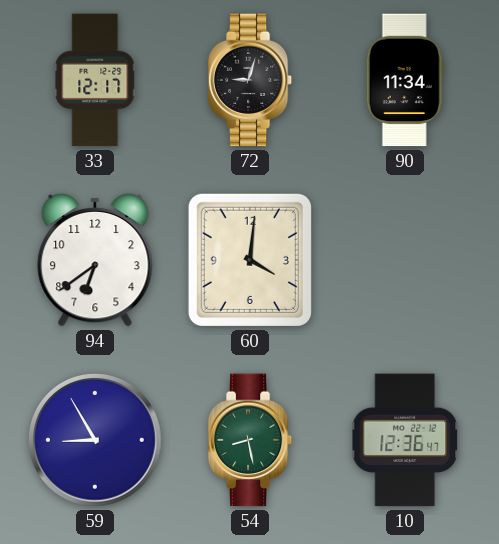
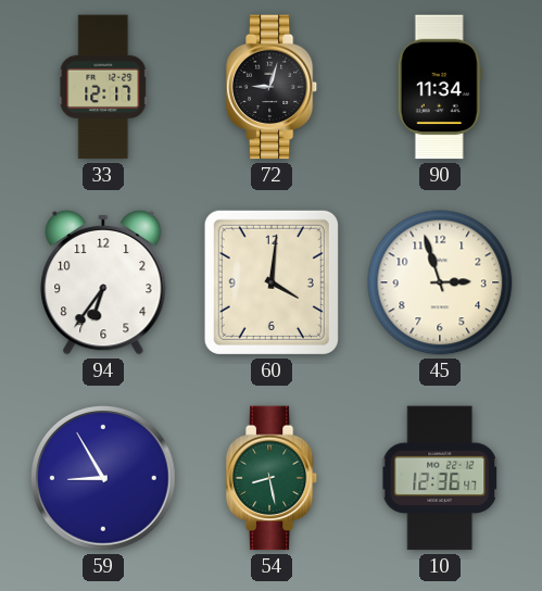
94: 6:39 -> 6:36
45: none -> 2:57
